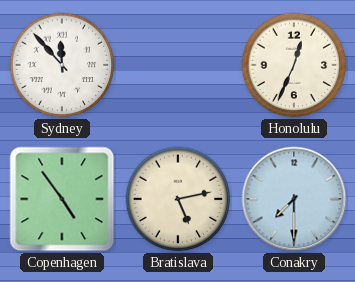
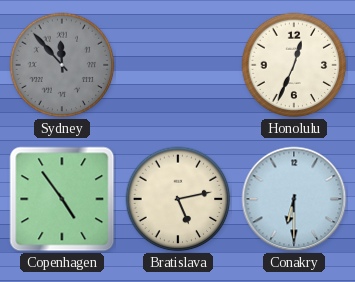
Sydney dial: white -> grey
Conakry: 7:30 -> 6:30
